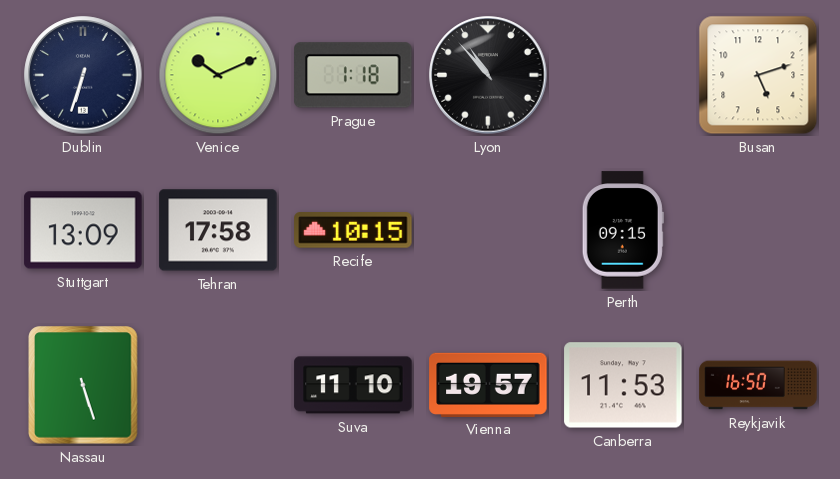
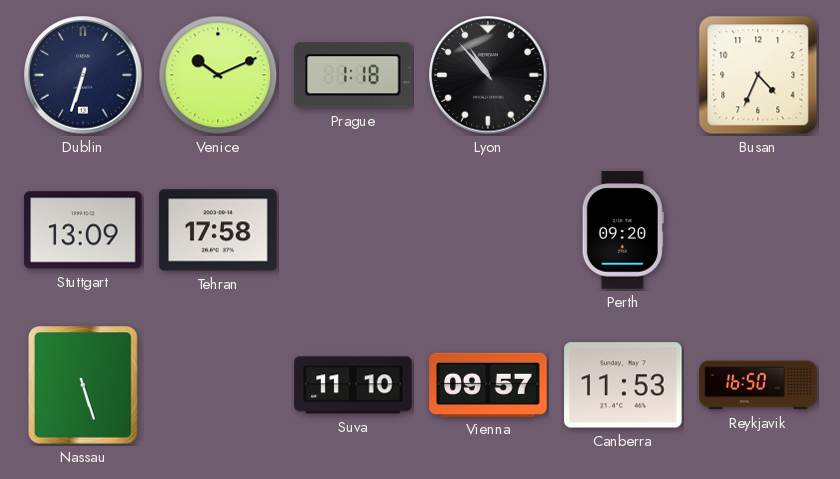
Busan: 5:12 -> 4:34
Recife: 10:15 -> none
Perth: 09:15 -> 09:20
Vienna: 19:57 -> 09:57
